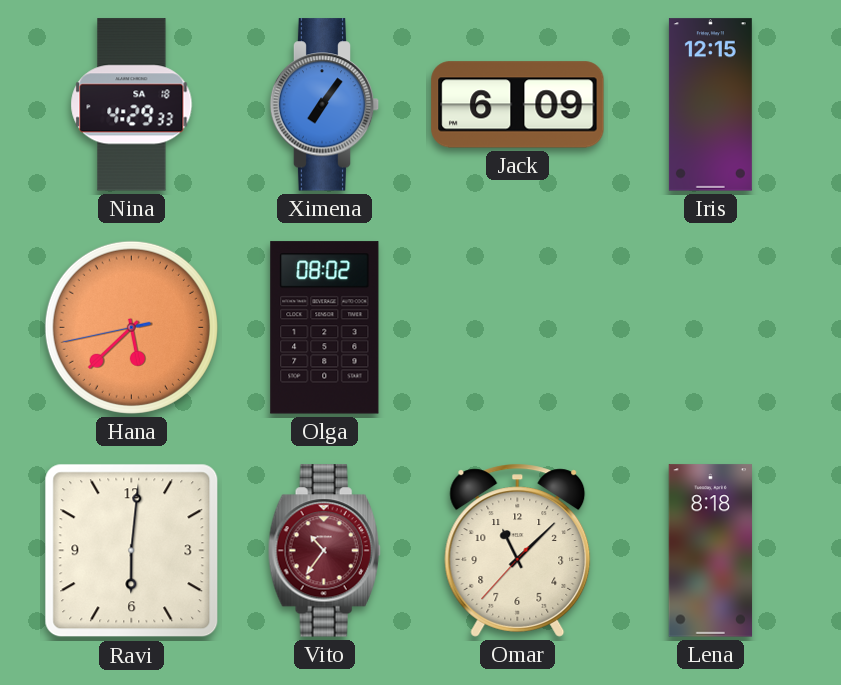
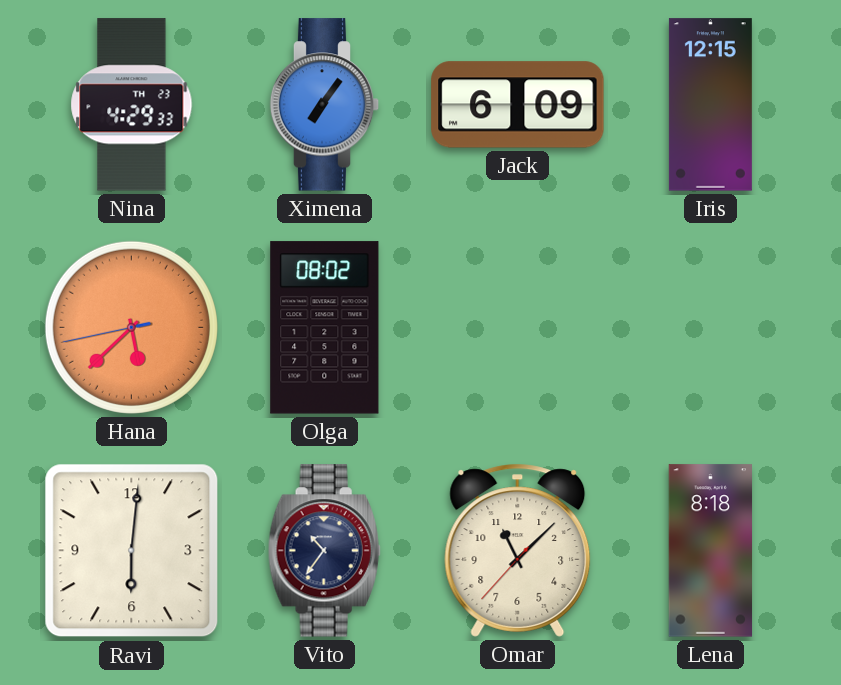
Nina date: SA 18 -> TH 23
Vito dial: burgundy -> navy
